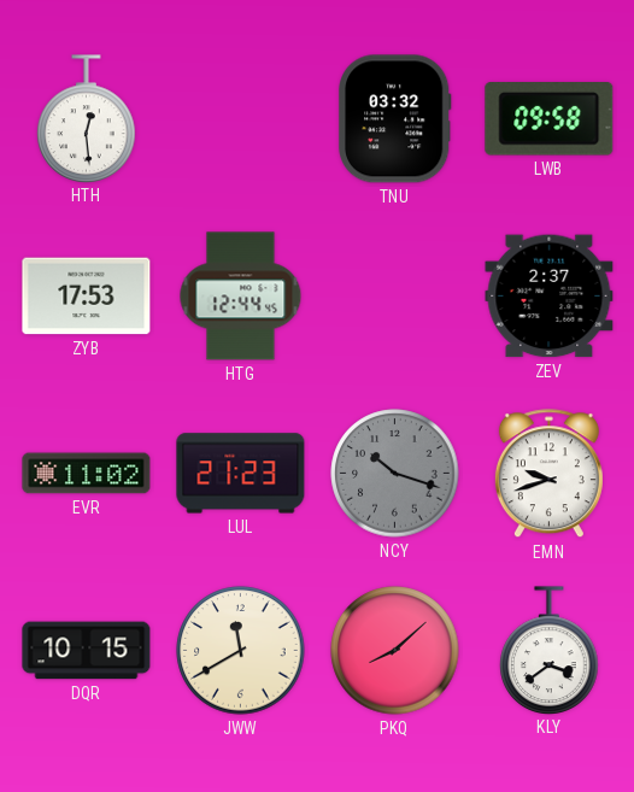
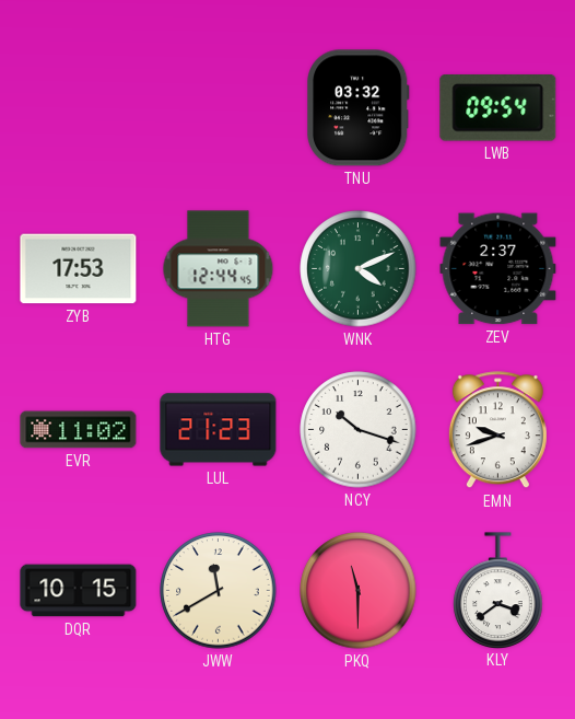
HTH: 12:29 -> none
LWB: 09:58 -> 09:54
WNK: none -> 4:11
NCY dial: grey -> white
PKQ: 8:08 -> 11:30
